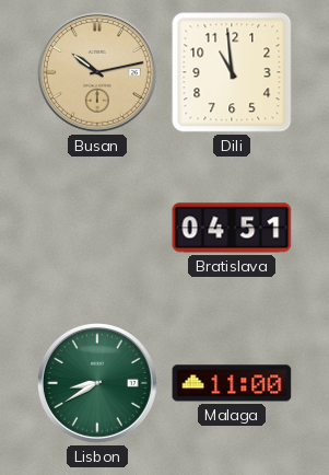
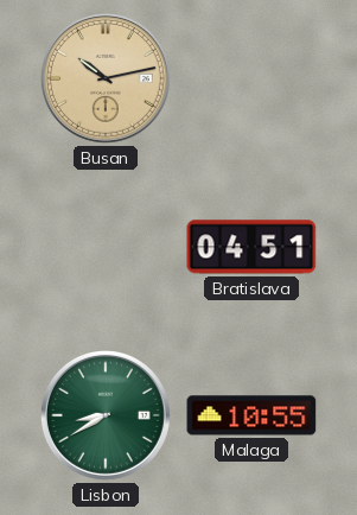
Dili: 10:59 -> none
Malaga: 11:00 -> 10:55
